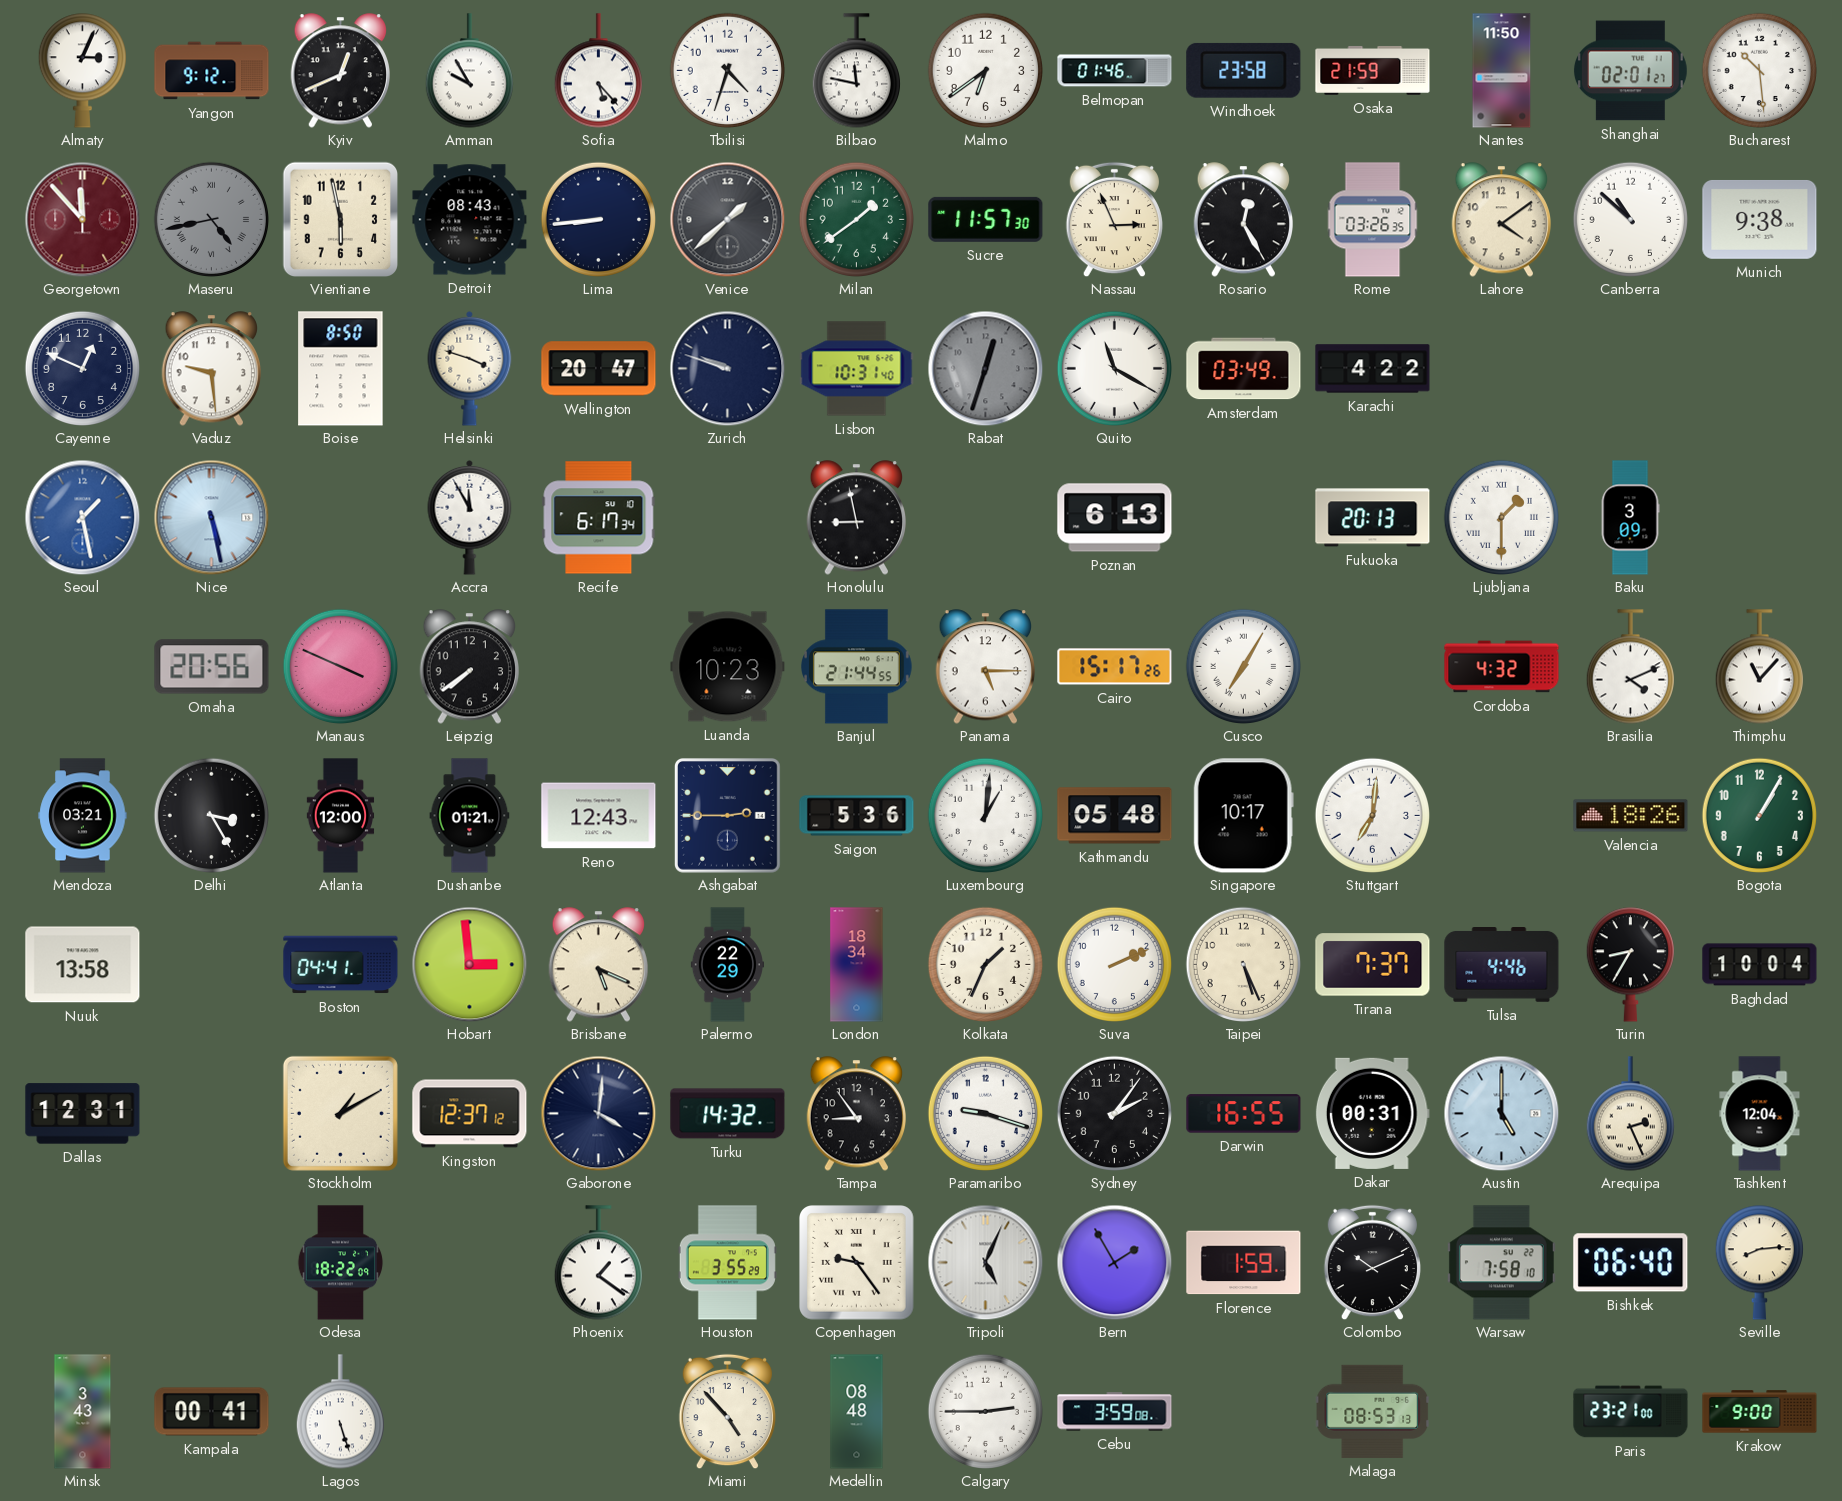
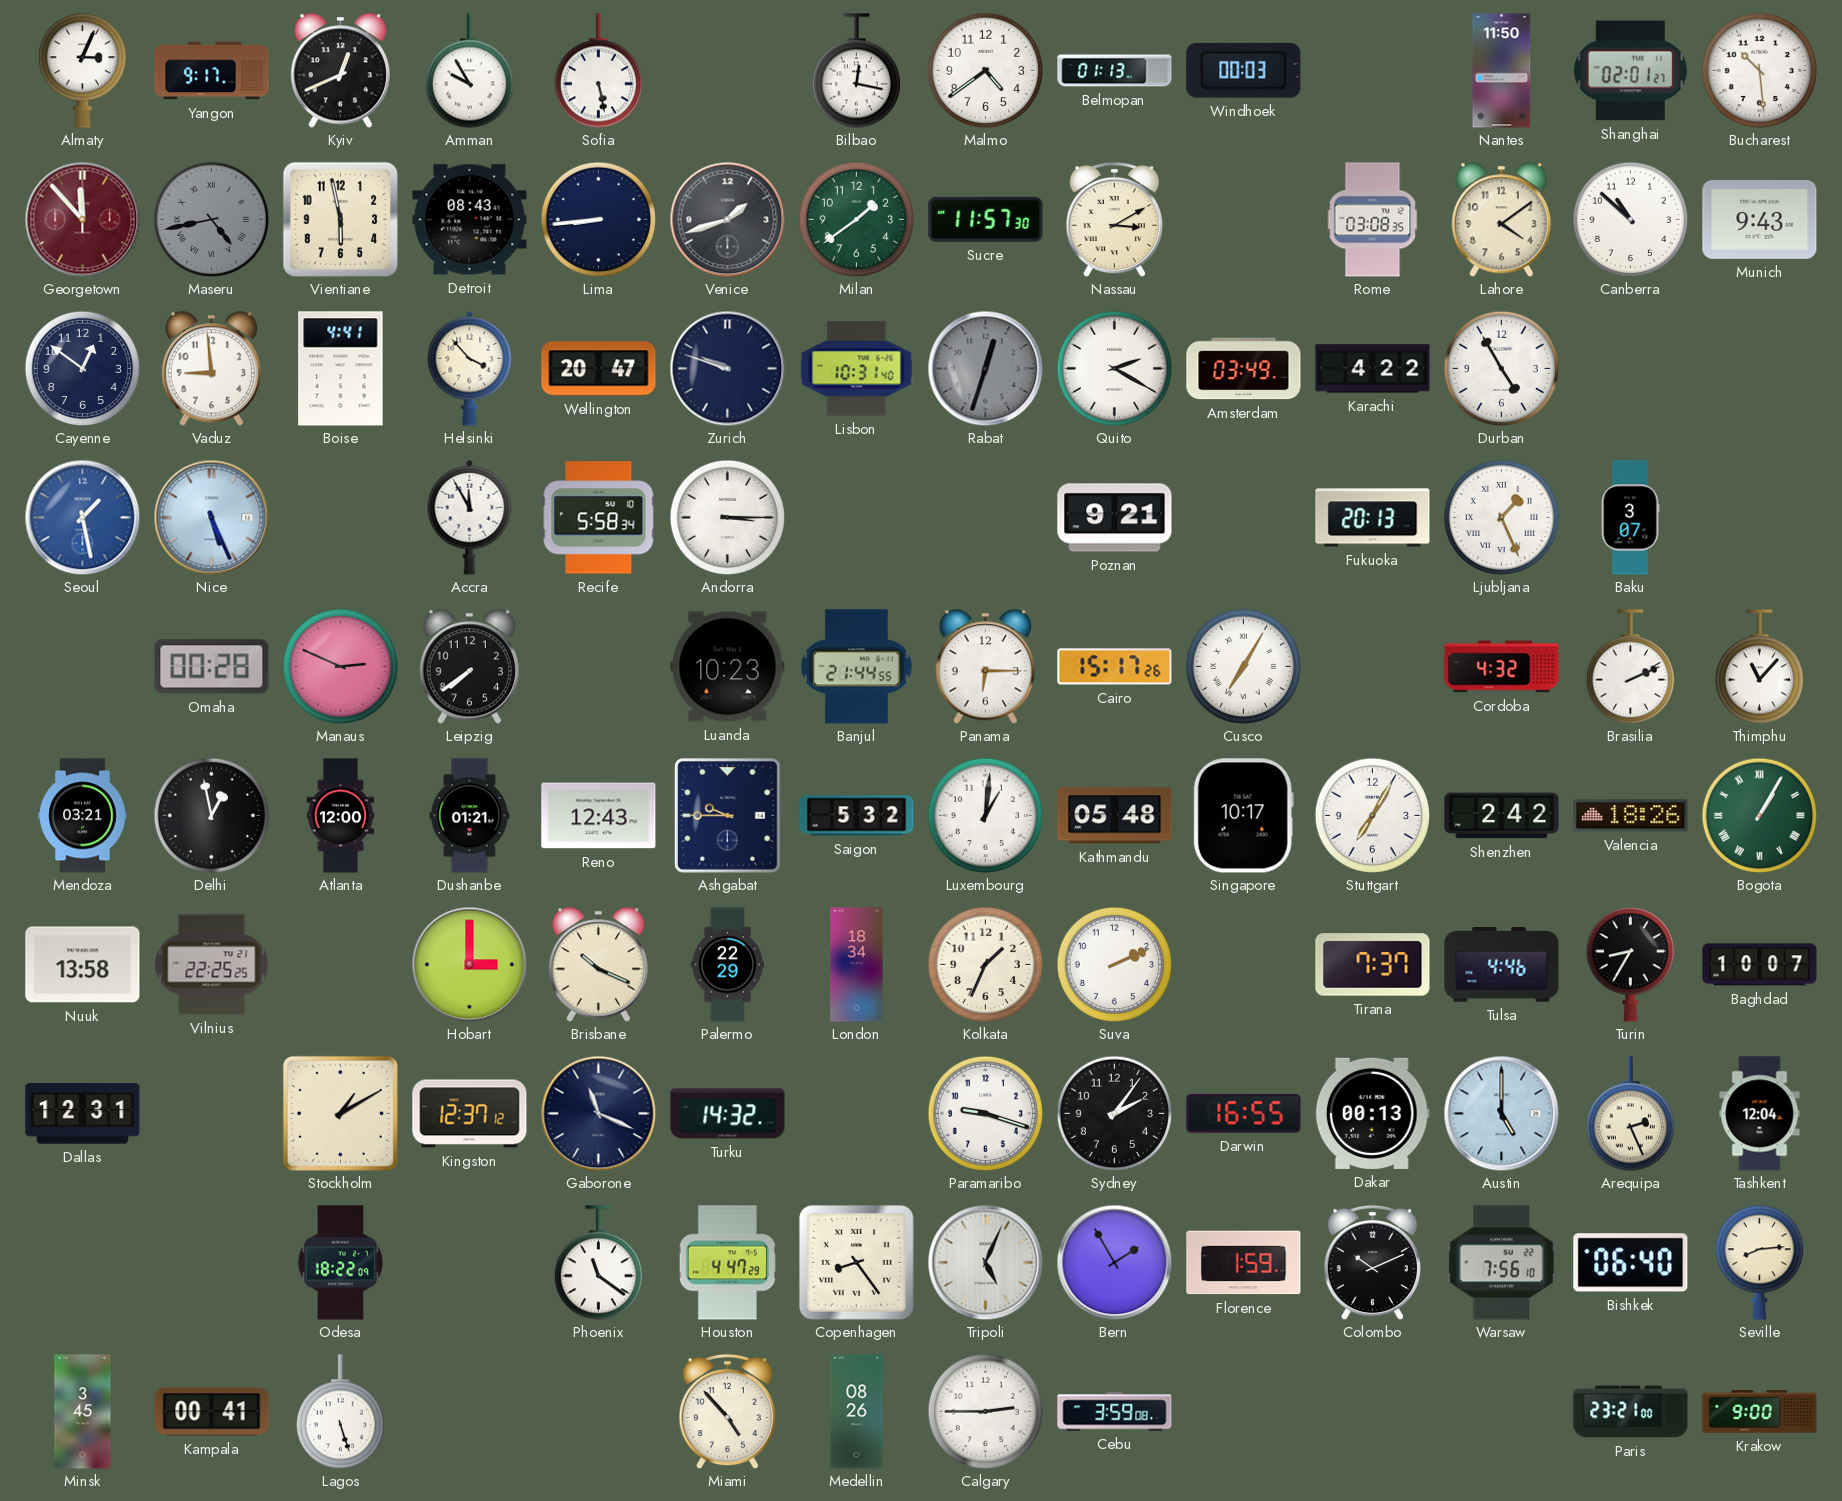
Yangon: 9:12 -> 9:17
Sofia: 5:23 -> 5:28
Tbilisi: 4:33 -> none
Bilbao: 11:47 -> 12:17
Malmo: 6:39 -> 4:39
Belmopan: 01:46 -> 01:13
Windhoek: 23:58 -> 00:03
Osaka: 21:59 -> none
Venice: 1:38 -> 1:42
Nassau: 2:56 -> 3:10
Rosario: 12:25 -> none
Rome: 03:26 -> 03:08
Munich: 9:38 -> 9:43
Cayenne: 12:49 -> 12:51
Vaduz: 9:29 -> 8:59
Boise: 8:50 -> 4:41
Helsinki: 3:48 -> 3:53
Quito: 11:20 -> 2:20
Durban: none -> 4:55
Nice: 5:28 -> 5:26
Recife: 6:17 -> 5:58
Andorra: none -> 3:15
Honolulu: 8:58 -> none
Poznan: 6:13 -> 9:21
Ljubljana: 1:30 -> 1:26
Baku: 3:09 -> 3:07
Omaha: 20:56 -> 00:28
Manaus: 3:49 -> 2:49
Panama: 5:15 -> 6:15
Brasilia: 4:11 -> 2:11
Delhi: 3:25 -> 12:58
Ashgabat: 2:45 -> 9:45
Saigon: 5:36 -> 5:32
Stuttgart: 7:01 -> 7:05
Shenzhen: none -> 2:42
Bogota numerals: Arabic -> Roman
Vilnius: none -> 22:25
Boston: 04:41 -> none
Hobart: 2:59 -> 3:00
Brisbane: 5:19 -> 10:19
Taipei: 5:26 -> none
Baghdad: 10:04 -> 10:07
Gaborone: 4:01 -> 11:19
Tampa: 8:54 -> none
Dakar: 00:31 -> 00:13
Phoenix: 1:21 -> 11:21
Houston: 3:55 -> 4:47
Copenhagen: 9:24 -> 8:24
Warsaw: 7:58 -> 7:56
Minsk: 3:43 -> 3:45
Medellin: 08:48 -> 08:26
Malaga: 08:53 -> none
